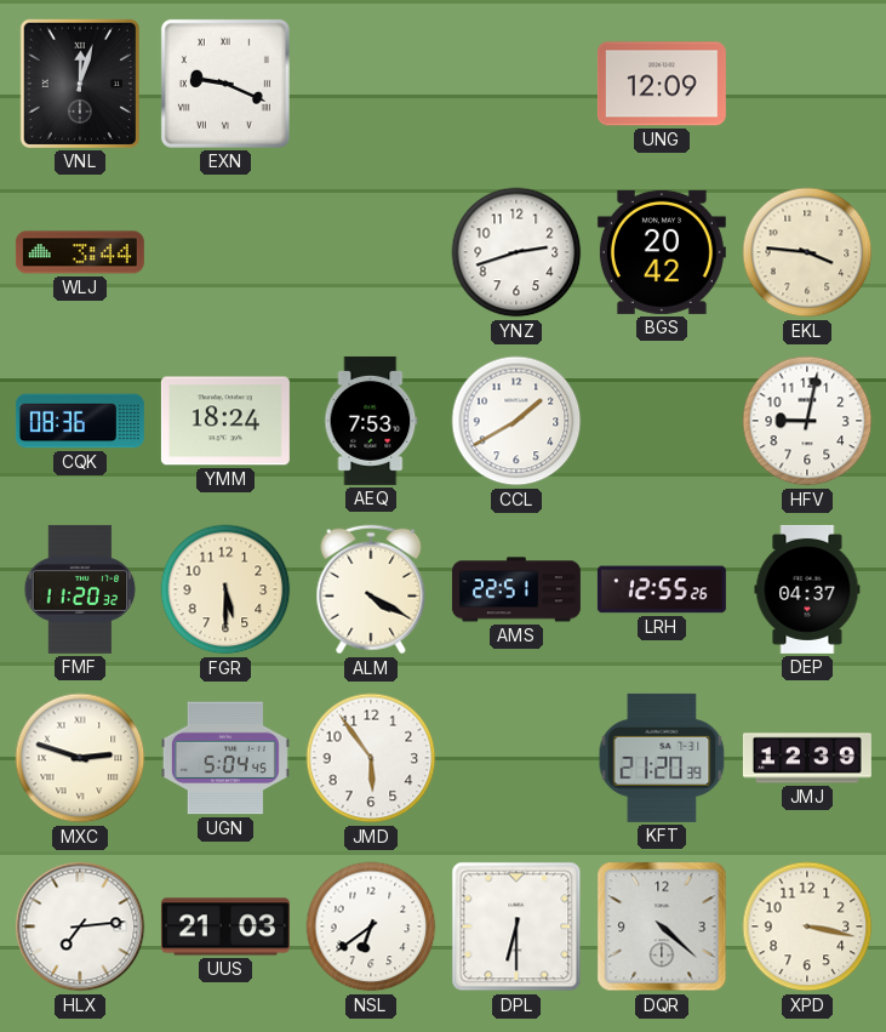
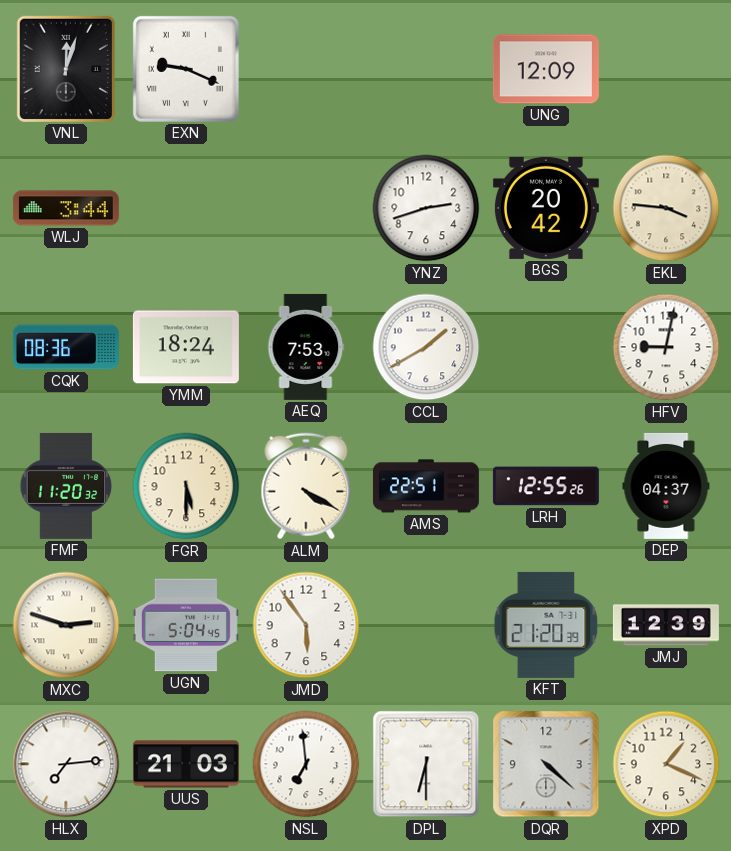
NSL: 6:39 -> 6:59
XPD: 3:17 -> 1:19
